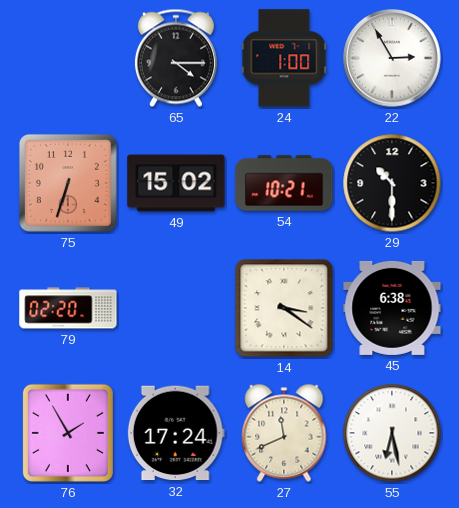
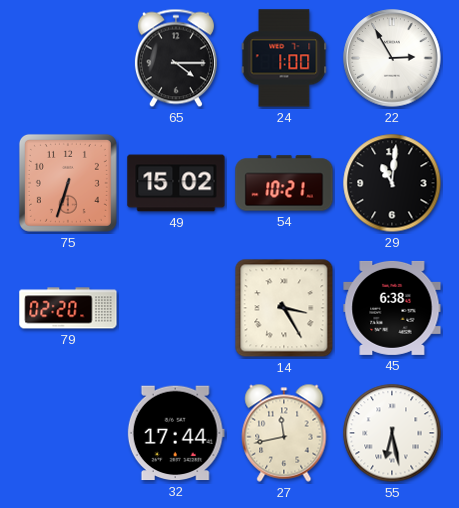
29: 10:30 -> 11:01
14: 3:21 -> 3:25
76: 1:55 -> none
32: 17:24 -> 17:44
27: 11:41 -> 11:43
